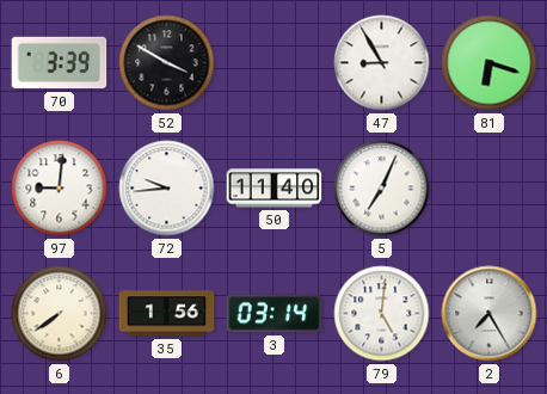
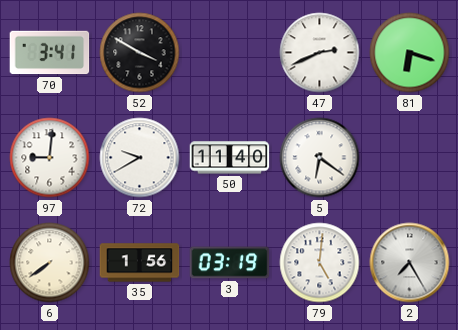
70: 3:39 -> 3:41
47: 8:55 -> 2:41
72: 9:44 -> 9:40
5: 7:04 -> 6:21
3: 03:14 -> 03:19
